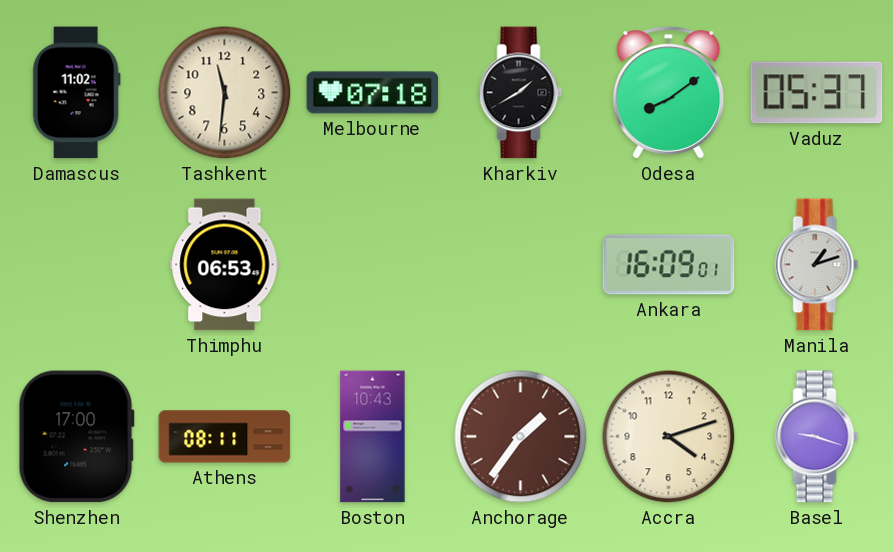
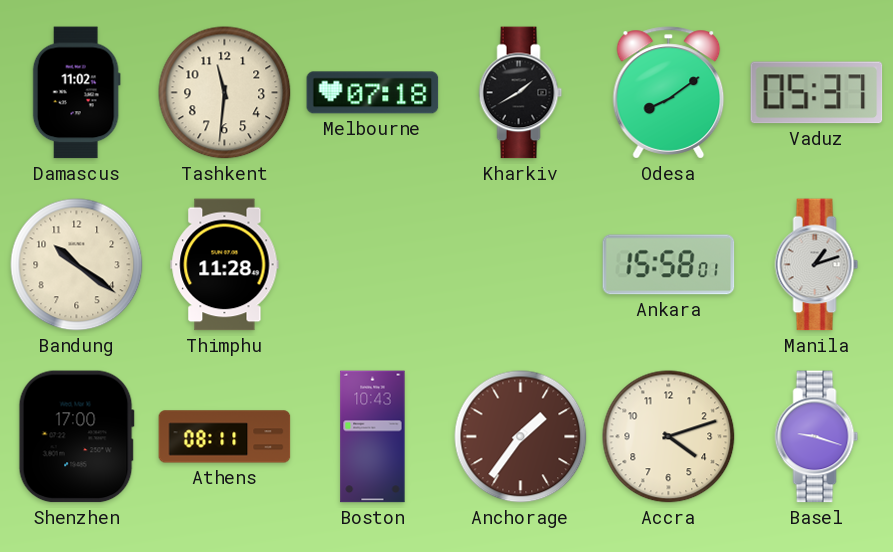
Bandung: none -> 10:21
Thimphu: 06:53 -> 11:28
Ankara: 16:09 -> 15:58
